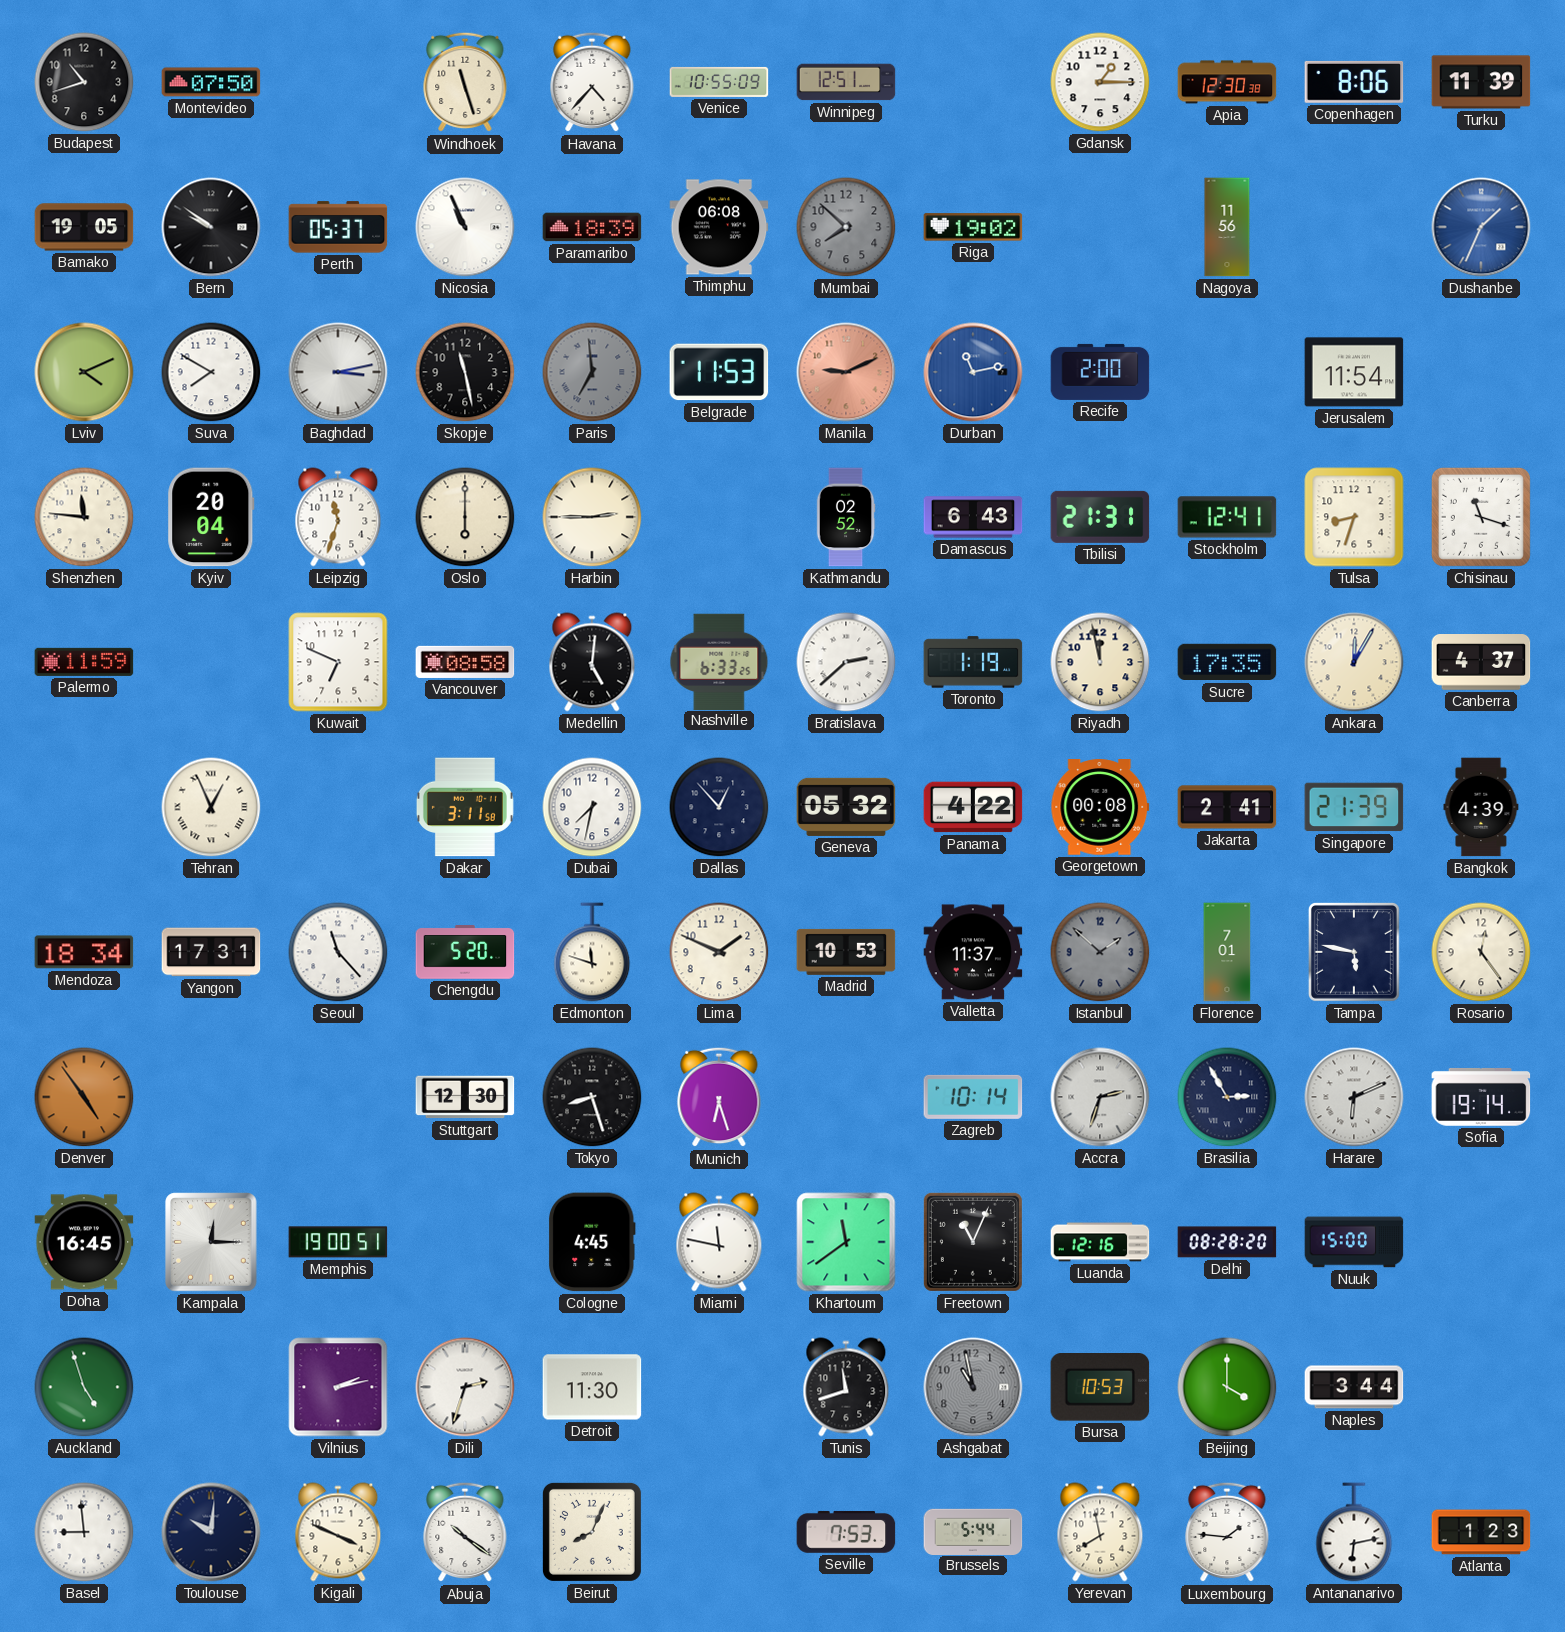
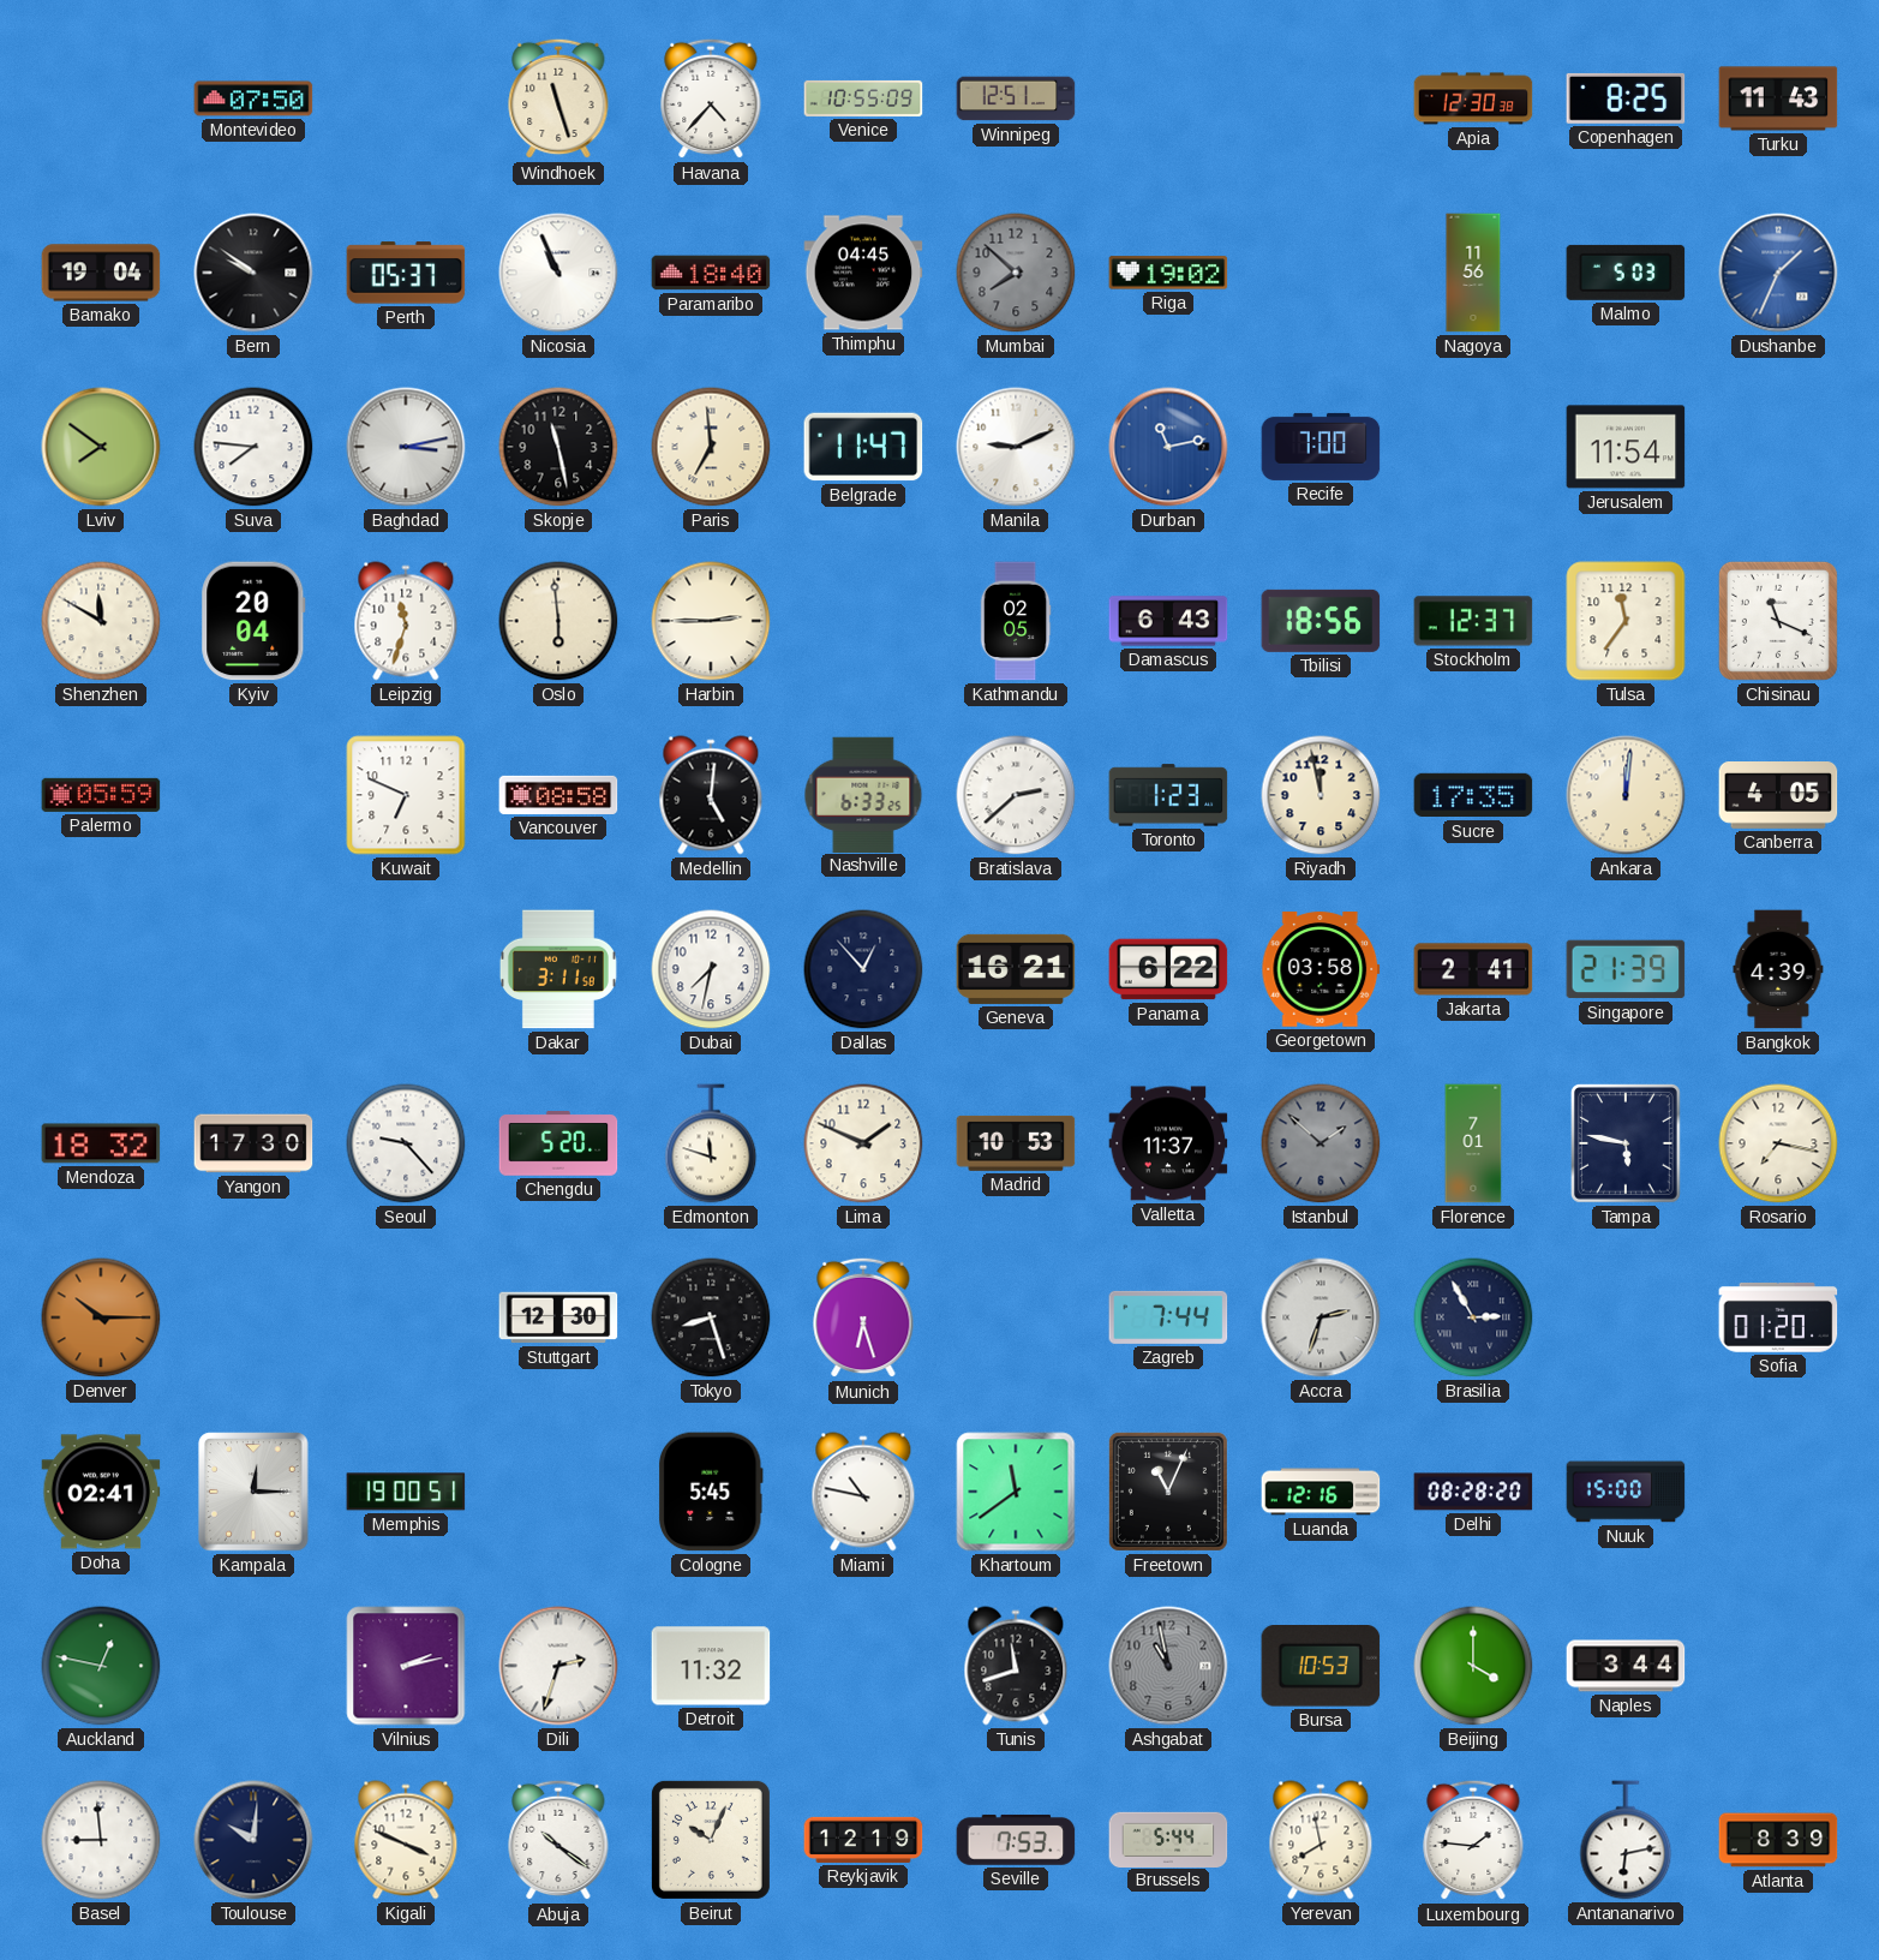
Budapest: 10:42 -> none
Gdansk: 1:15 -> none
Copenhagen: 8:06 -> 8:25
Turku: 11:39 -> 11:43
Bamako: 19:05 -> 19:04
Paramaribo: 18:39 -> 18:40
Thimphu: 06:08 -> 04:45
Malmo: none -> 5:03
Lviv: 4:11 -> 7:51
Suva: 7:50 -> 7:46
Paris dial: grey -> cream
Belgrade: 11:53 -> 11:47
Manila dial: salmon -> white
Recife: 2:00 -> 7:00
Shenzhen: 11:46 -> 11:50
Oslo: 6:00 -> 5:59
Kathmandu: 02:52 -> 02:05
Tbilisi: 21:31 -> 18:56
Stockholm: 12:41 -> 12:37
Tulsa: 8:33 -> 11:36
Chisinau: 11:18 -> 11:19
Palermo: 11:59 -> 05:59
Toronto: 1:19 -> 1:23
Ankara: 12:05 -> 12:01
Canberra: 4:37 -> 4:05
Tehran: 12:56 -> none
Geneva: 05:32 -> 16:21
Panama: 4:22 -> 6:22
Georgetown: 00:08 -> 03:58
Mendoza: 18:34 -> 18:32
Yangon: 17:31 -> 17:30
Seoul: 11:23 -> 9:23
Rosario: 12:24 -> 7:17
Denver: 4:54 -> 10:15
Zagreb: 10:14 -> 7:44
Harare: 6:11 -> none
Sofia: 19:14 -> 01:20
Doha: 16:45 -> 02:41
Cologne: 4:45 -> 5:45
Miami: 11:47 -> 10:47
Auckland: 4:57 -> 12:47
Detroit: 11:30 -> 11:32
Beirut: 8:04 -> 10:04
Reykjavik: none -> 12:19
Atlanta: 1:23 -> 8:39
